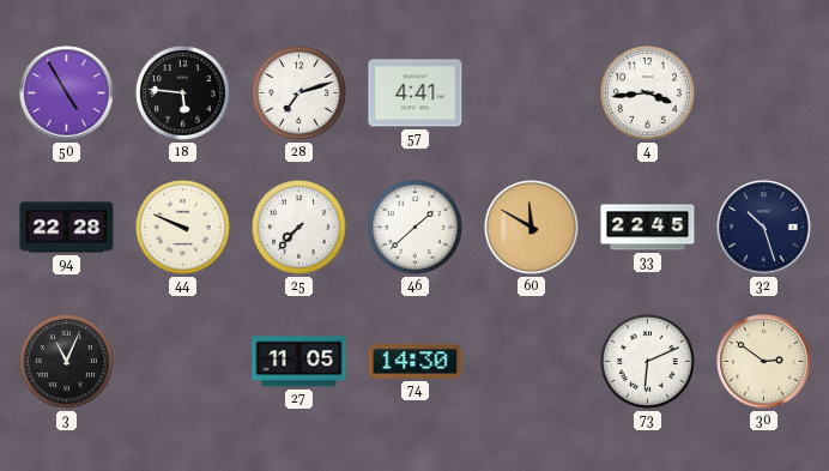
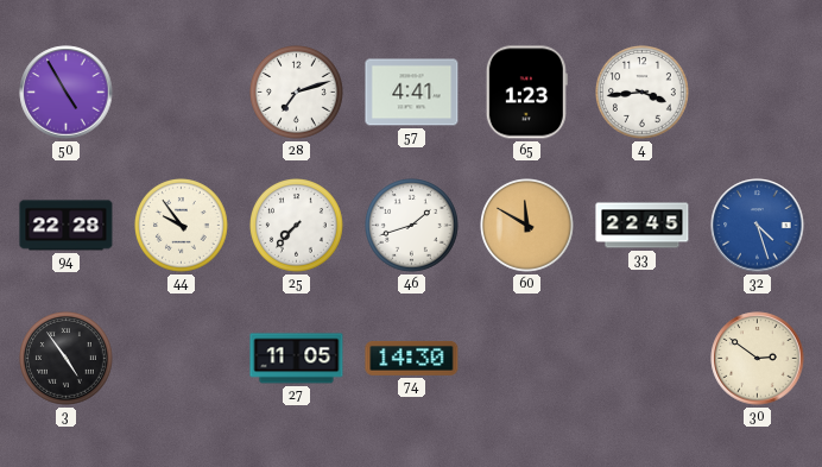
18: 5:46 -> none
65: none -> 1:23
44: 9:49 -> 9:54
46: 1:38 -> 1:42
32: 10:27 -> 4:27
32 dial: navy -> blue
3: 11:04 -> 4:54
73: 6:11 -> none
